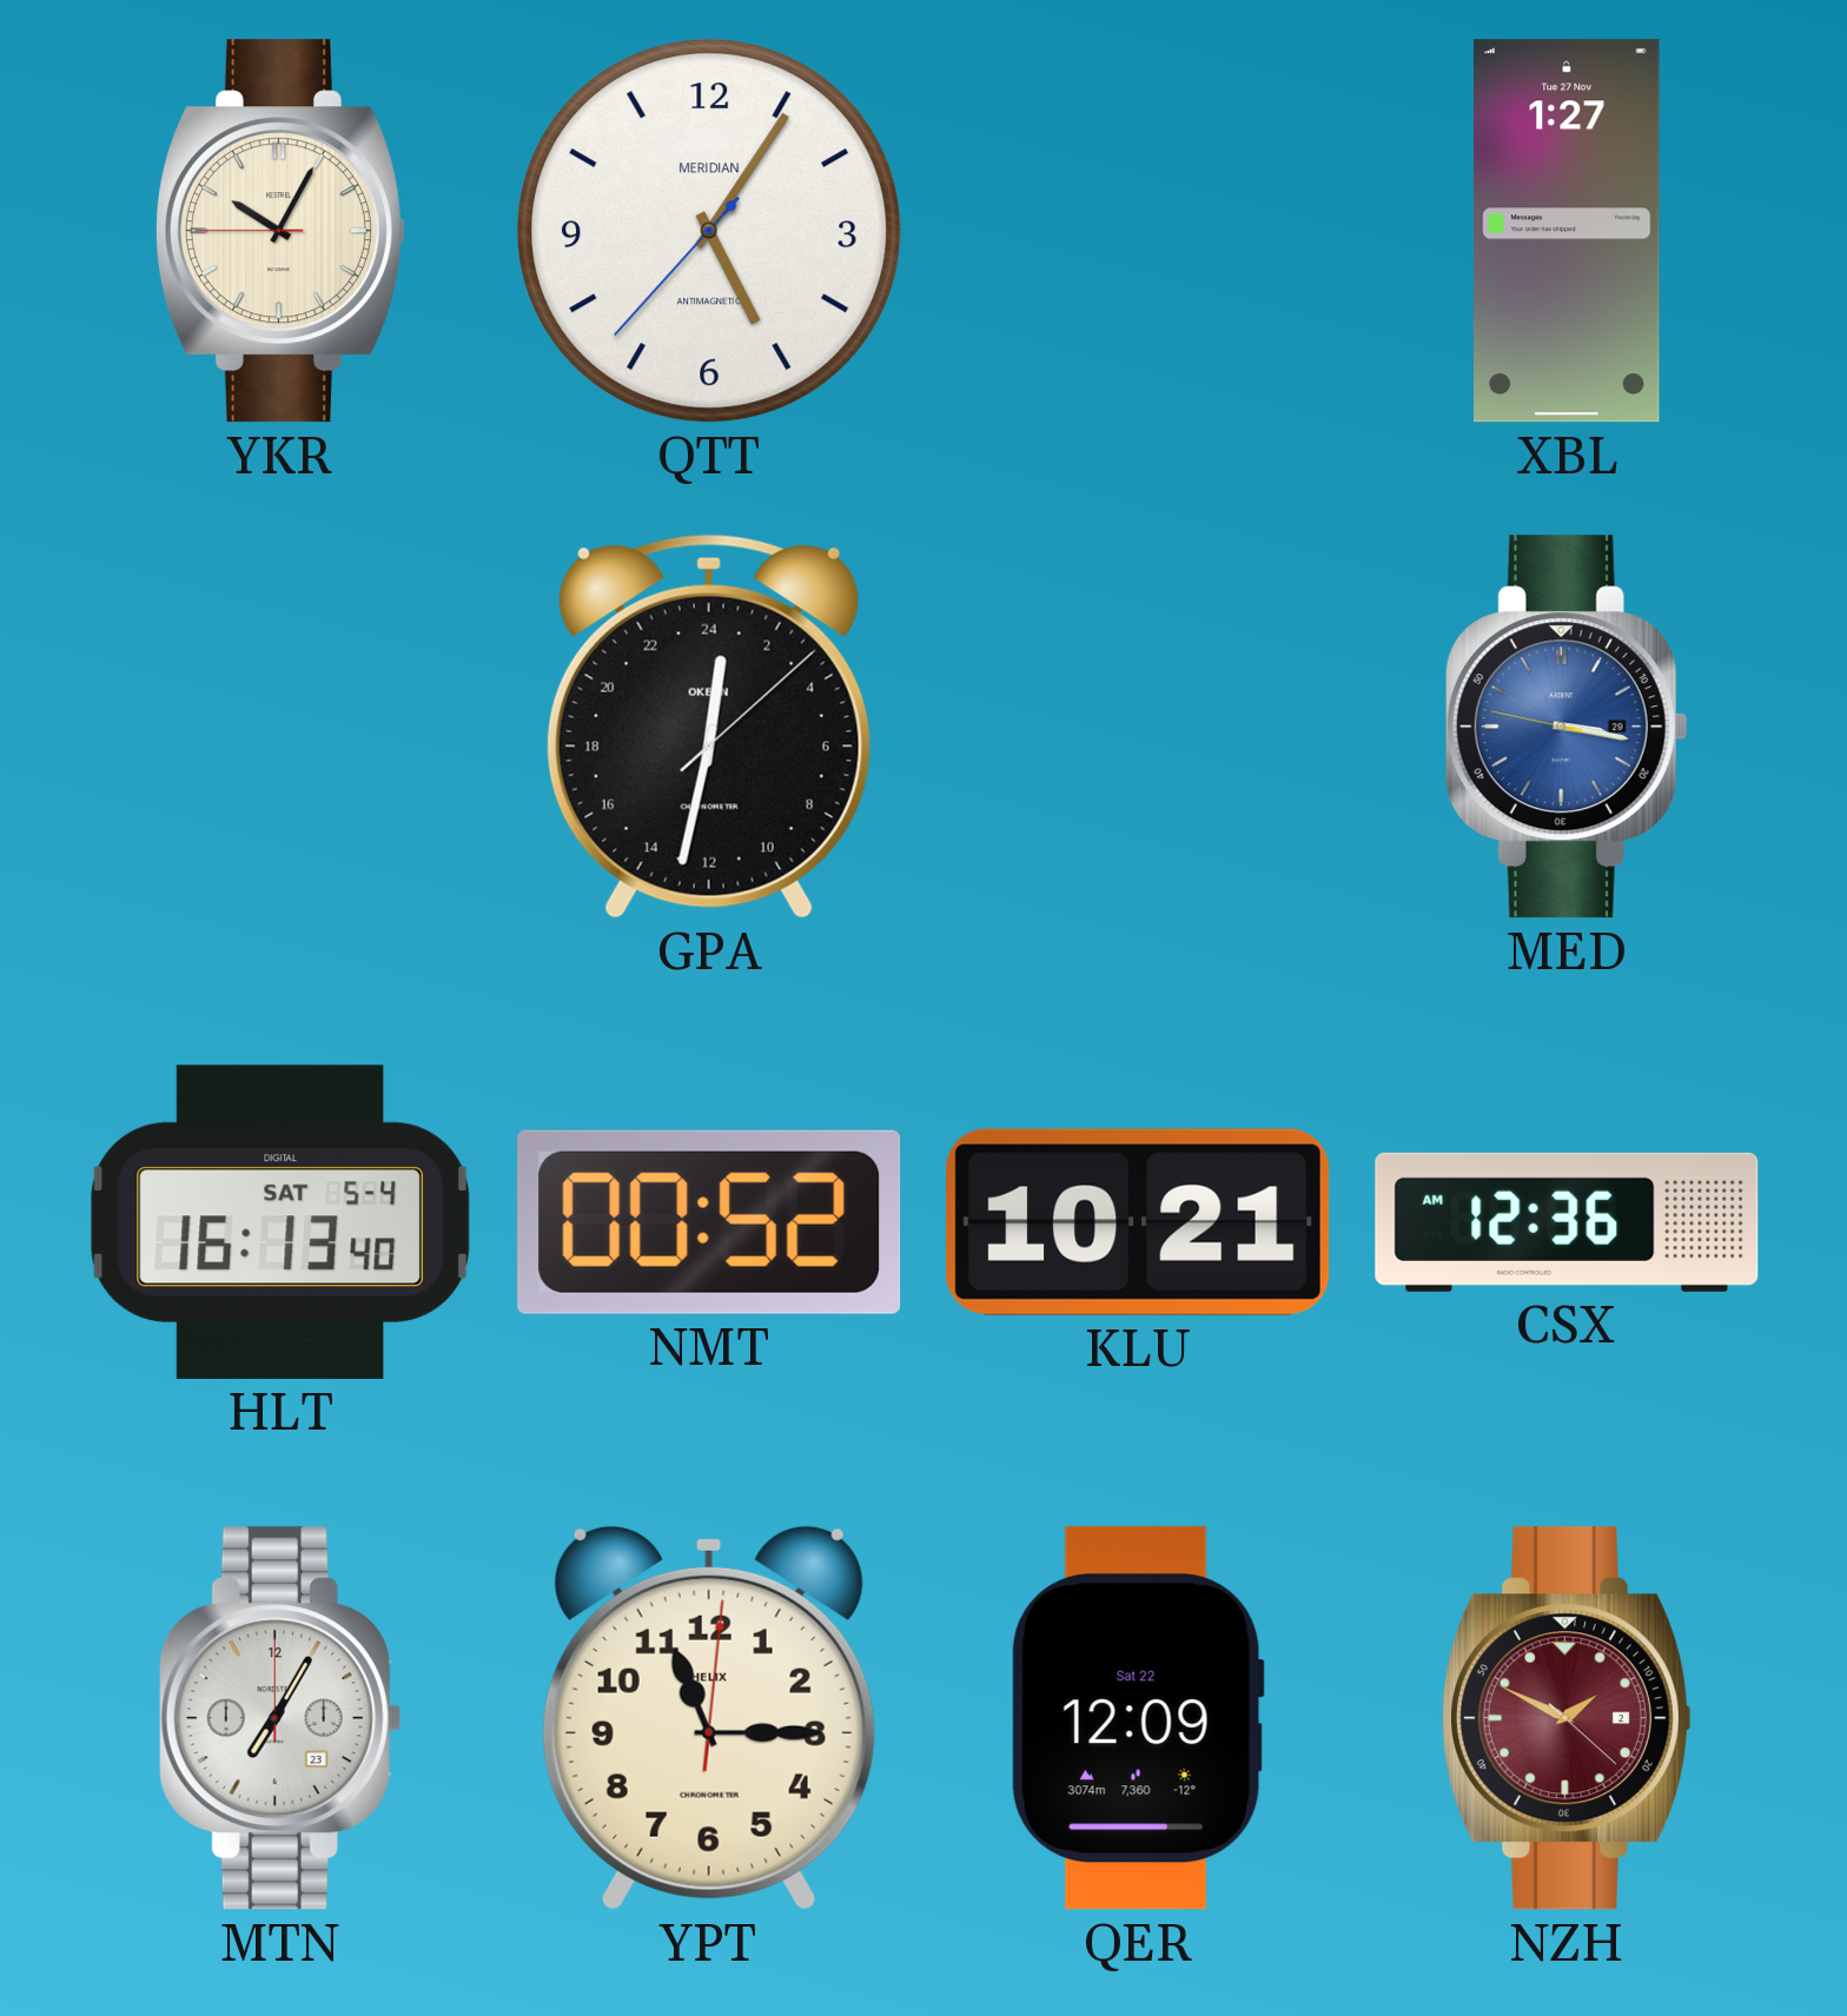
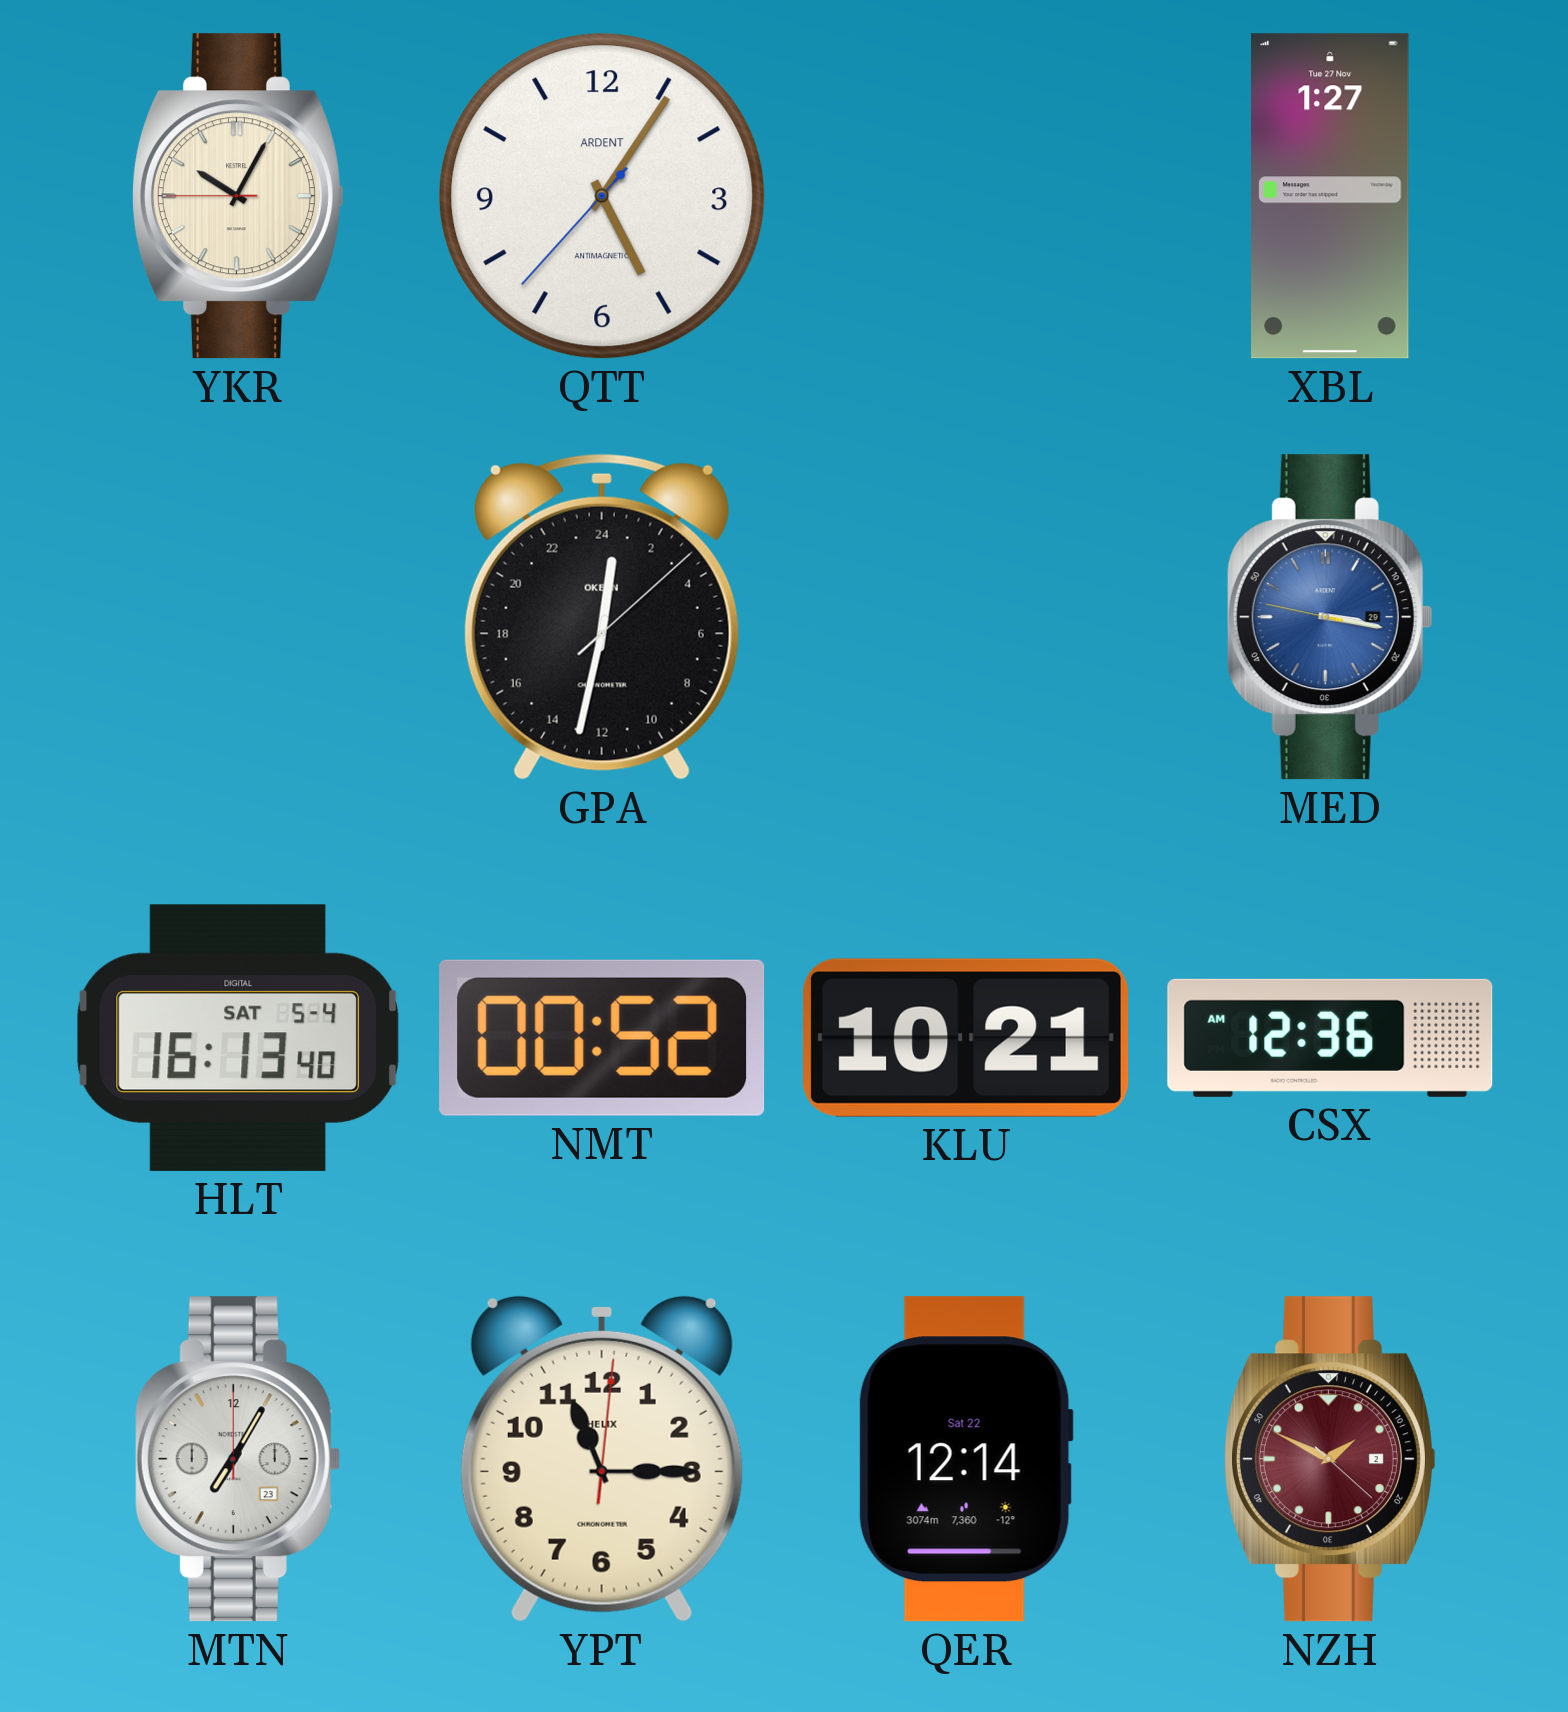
QTT brand: MERIDIAN -> ARDENT
QER: 12:09 -> 12:14
